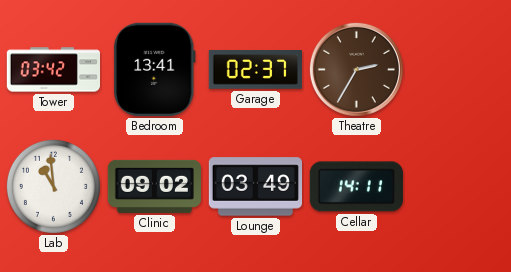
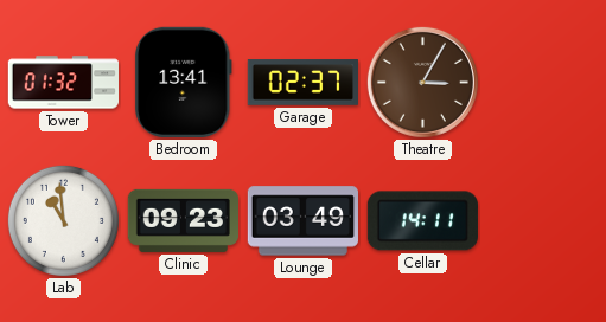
Tower: 03:42 -> 01:32
Theatre: 2:35 -> 3:05
Clinic: 09:02 -> 09:23
